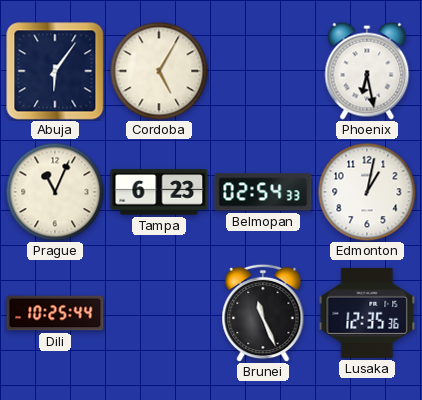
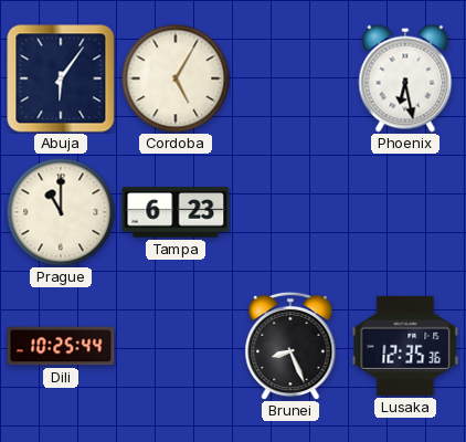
Prague: 11:04 -> 11:00
Belmopan: 02:54 -> none
Edmonton: 1:02 -> none
Brunei: 11:26 -> 8:26
